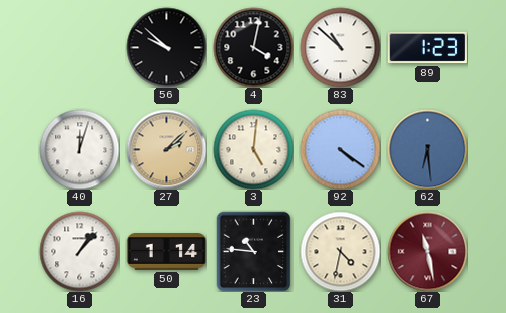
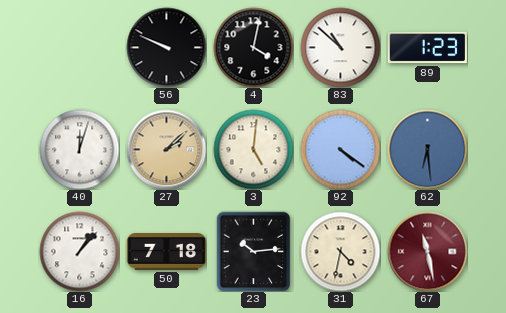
56: 9:52 -> 9:49
50: 1:14 -> 7:18
23: 10:46 -> 10:14
